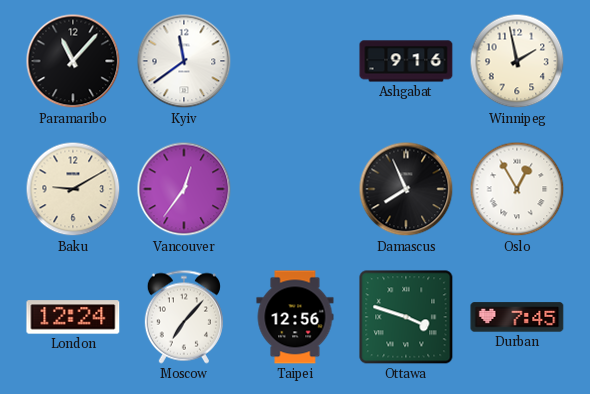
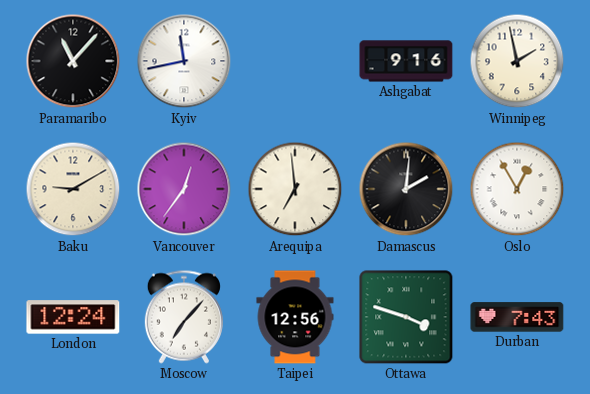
Kyiv: 11:39 -> 11:43
Arequipa: none -> 6:59
Damascus: 7:56 -> 2:01
Durban: 7:45 -> 7:43
